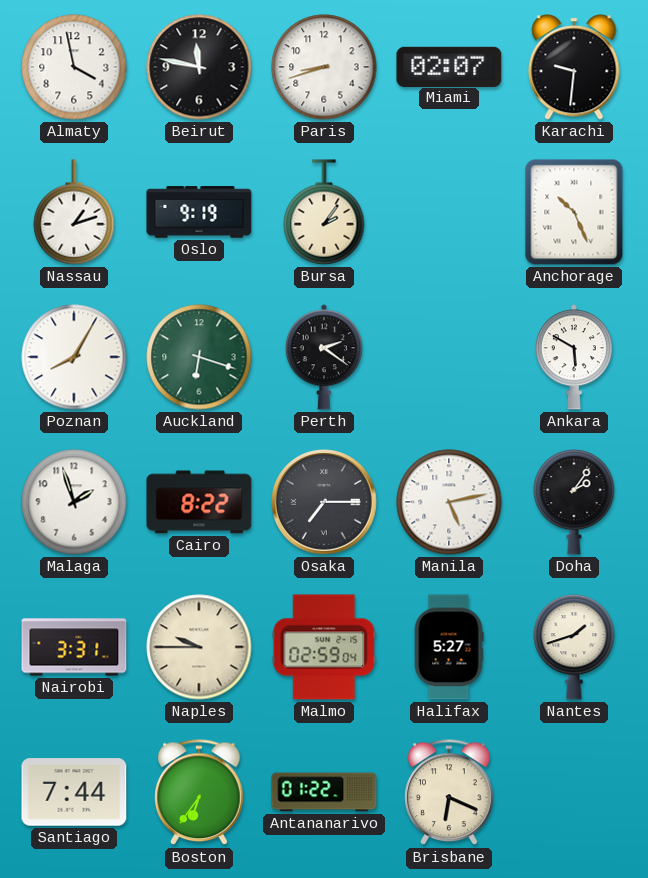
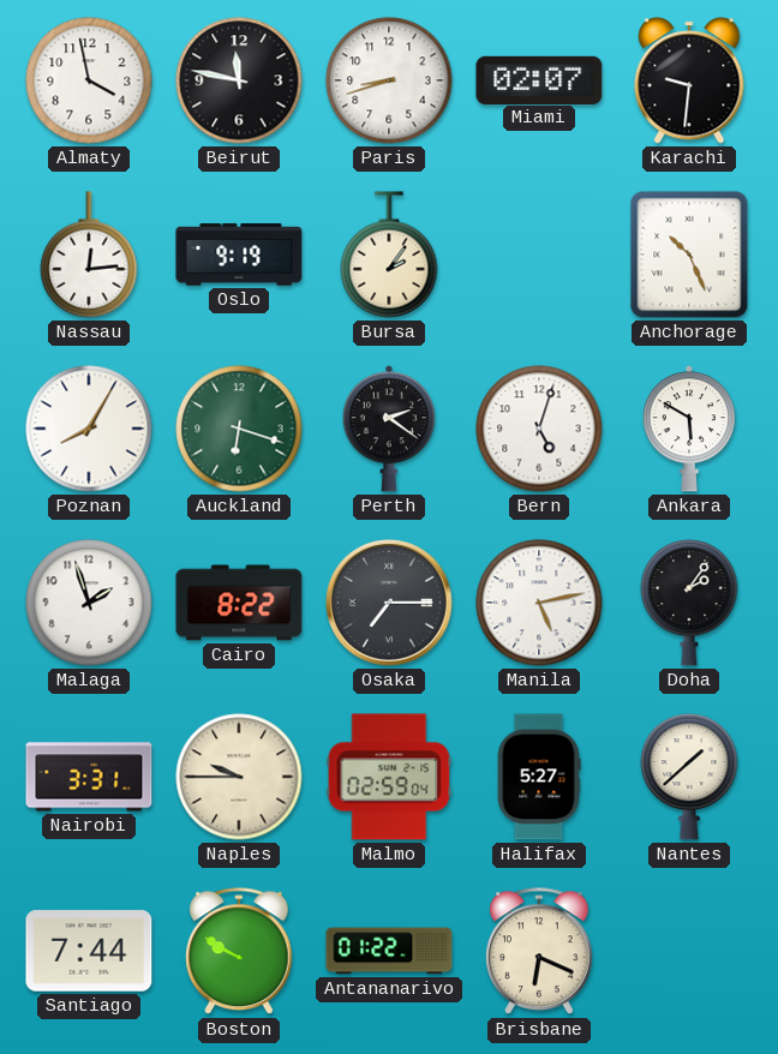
Nassau: 1:12 -> 12:14
Bern: none -> 5:03
Nantes: 1:42 -> 1:38
Boston: 6:36 -> 9:50
